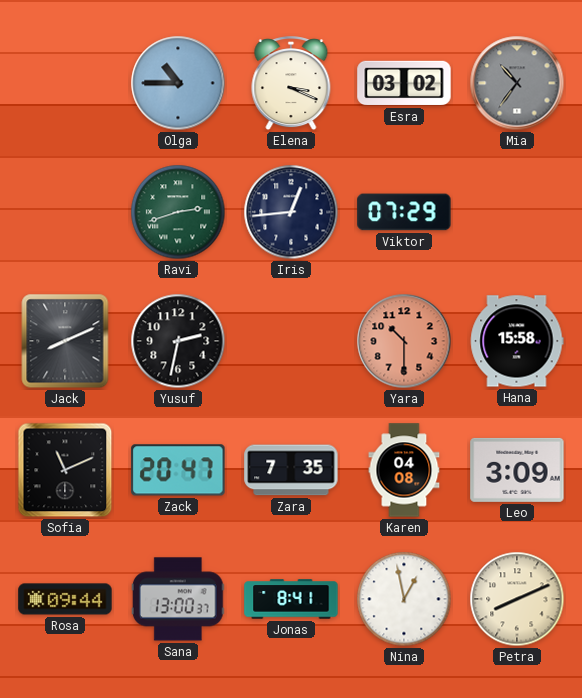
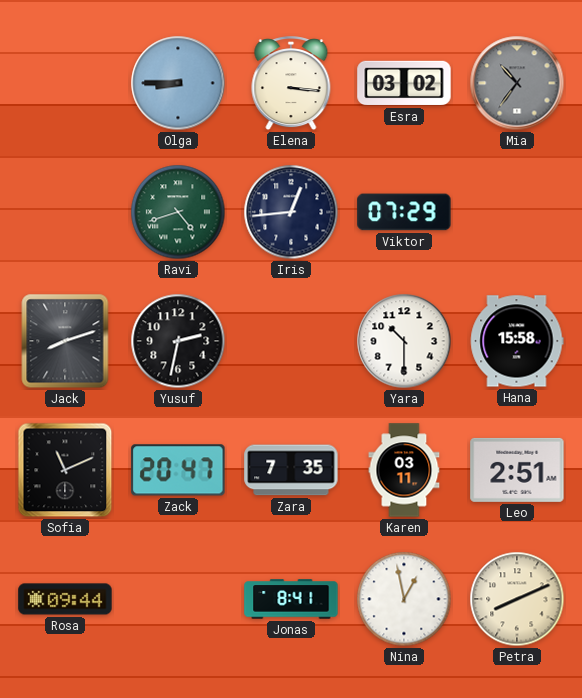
Olga: 10:45 -> 8:45
Elena: 3:19 -> 3:16
Ravi: 2:42 -> 4:42
Jack: 8:11 -> 8:12
Yara dial: salmon -> white
Karen: 04:08 -> 03:11
Leo: 3:09 -> 2:51
Sana: 13:00 -> none
